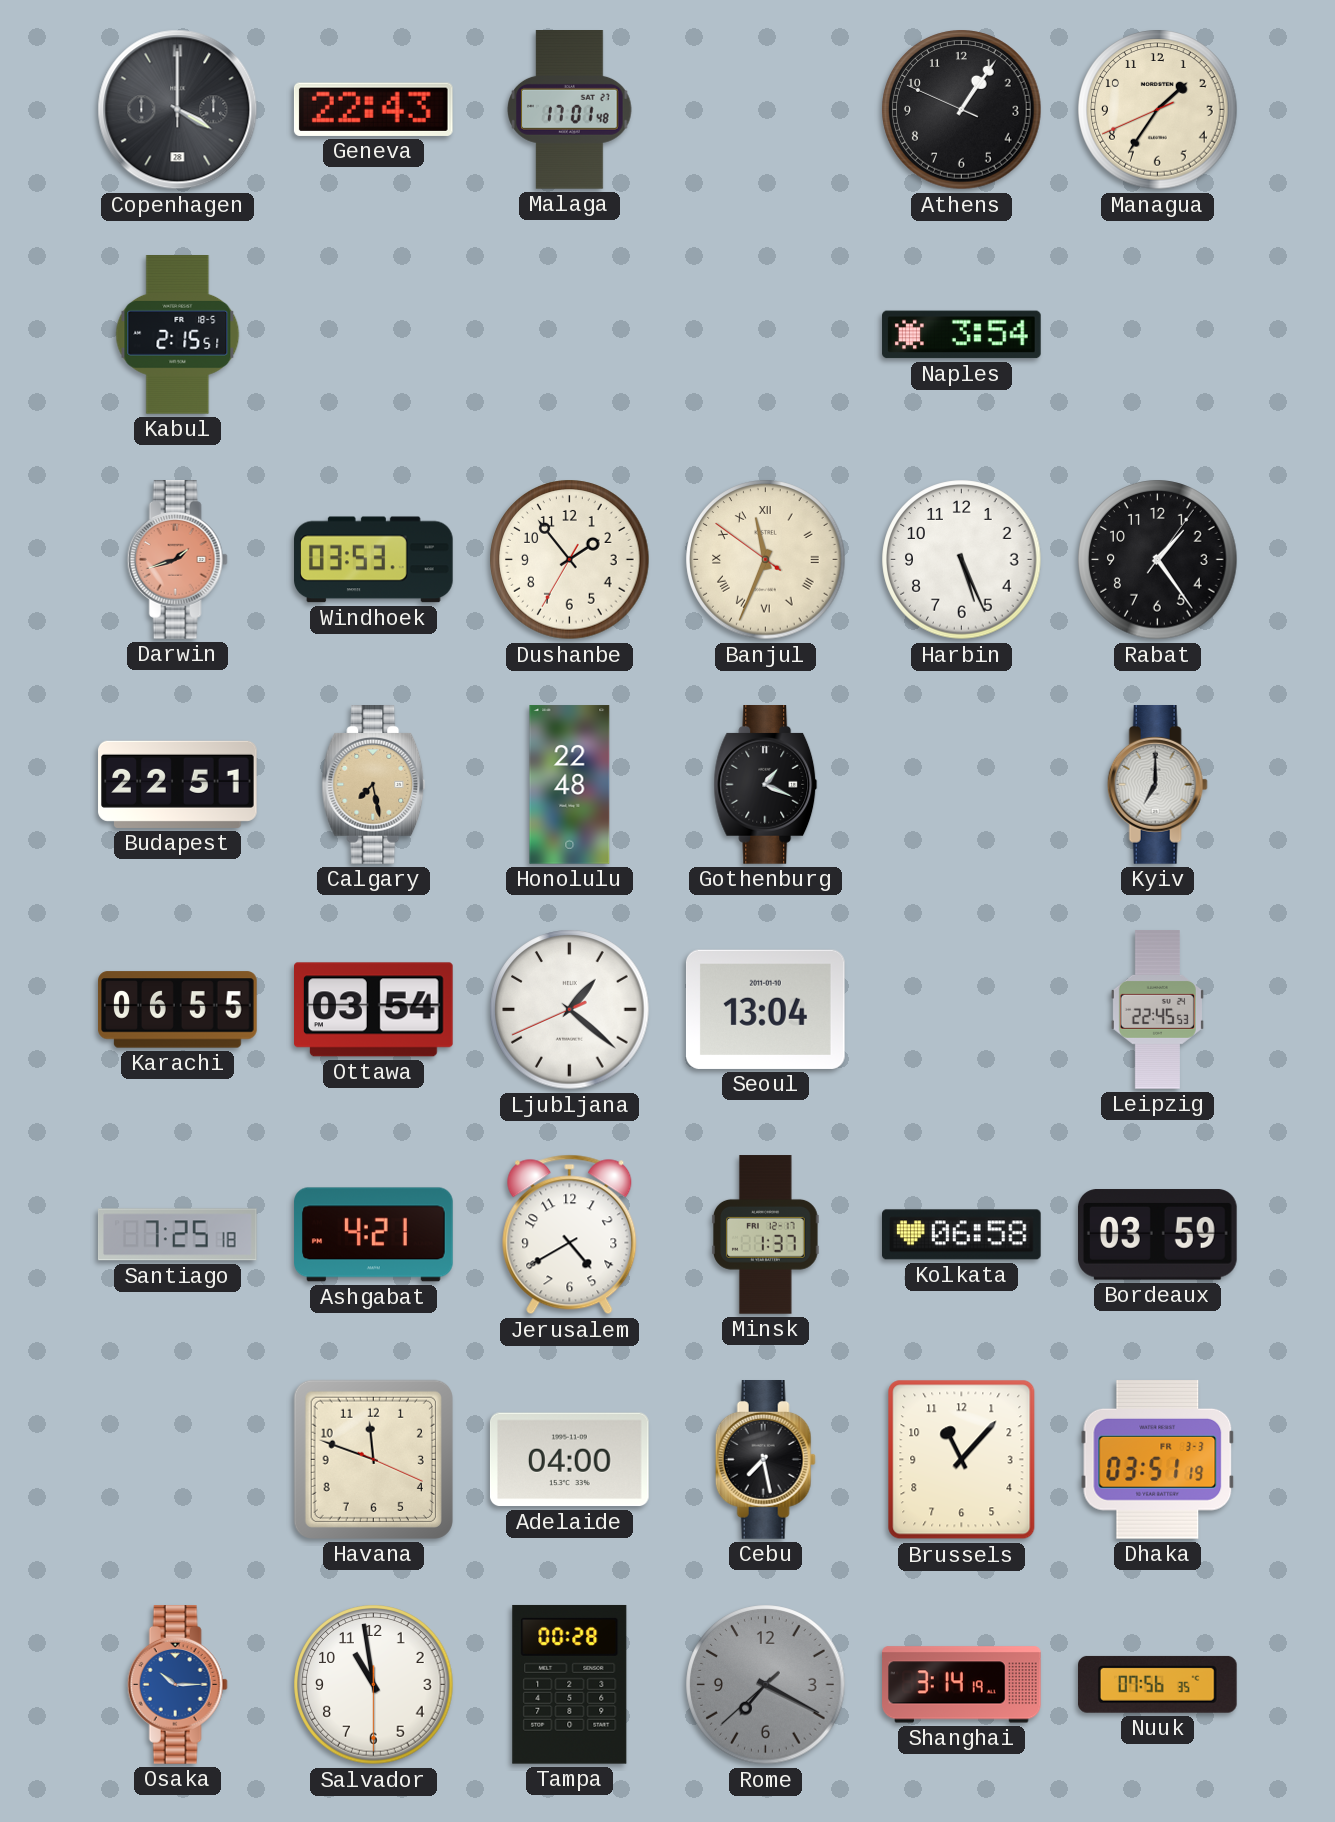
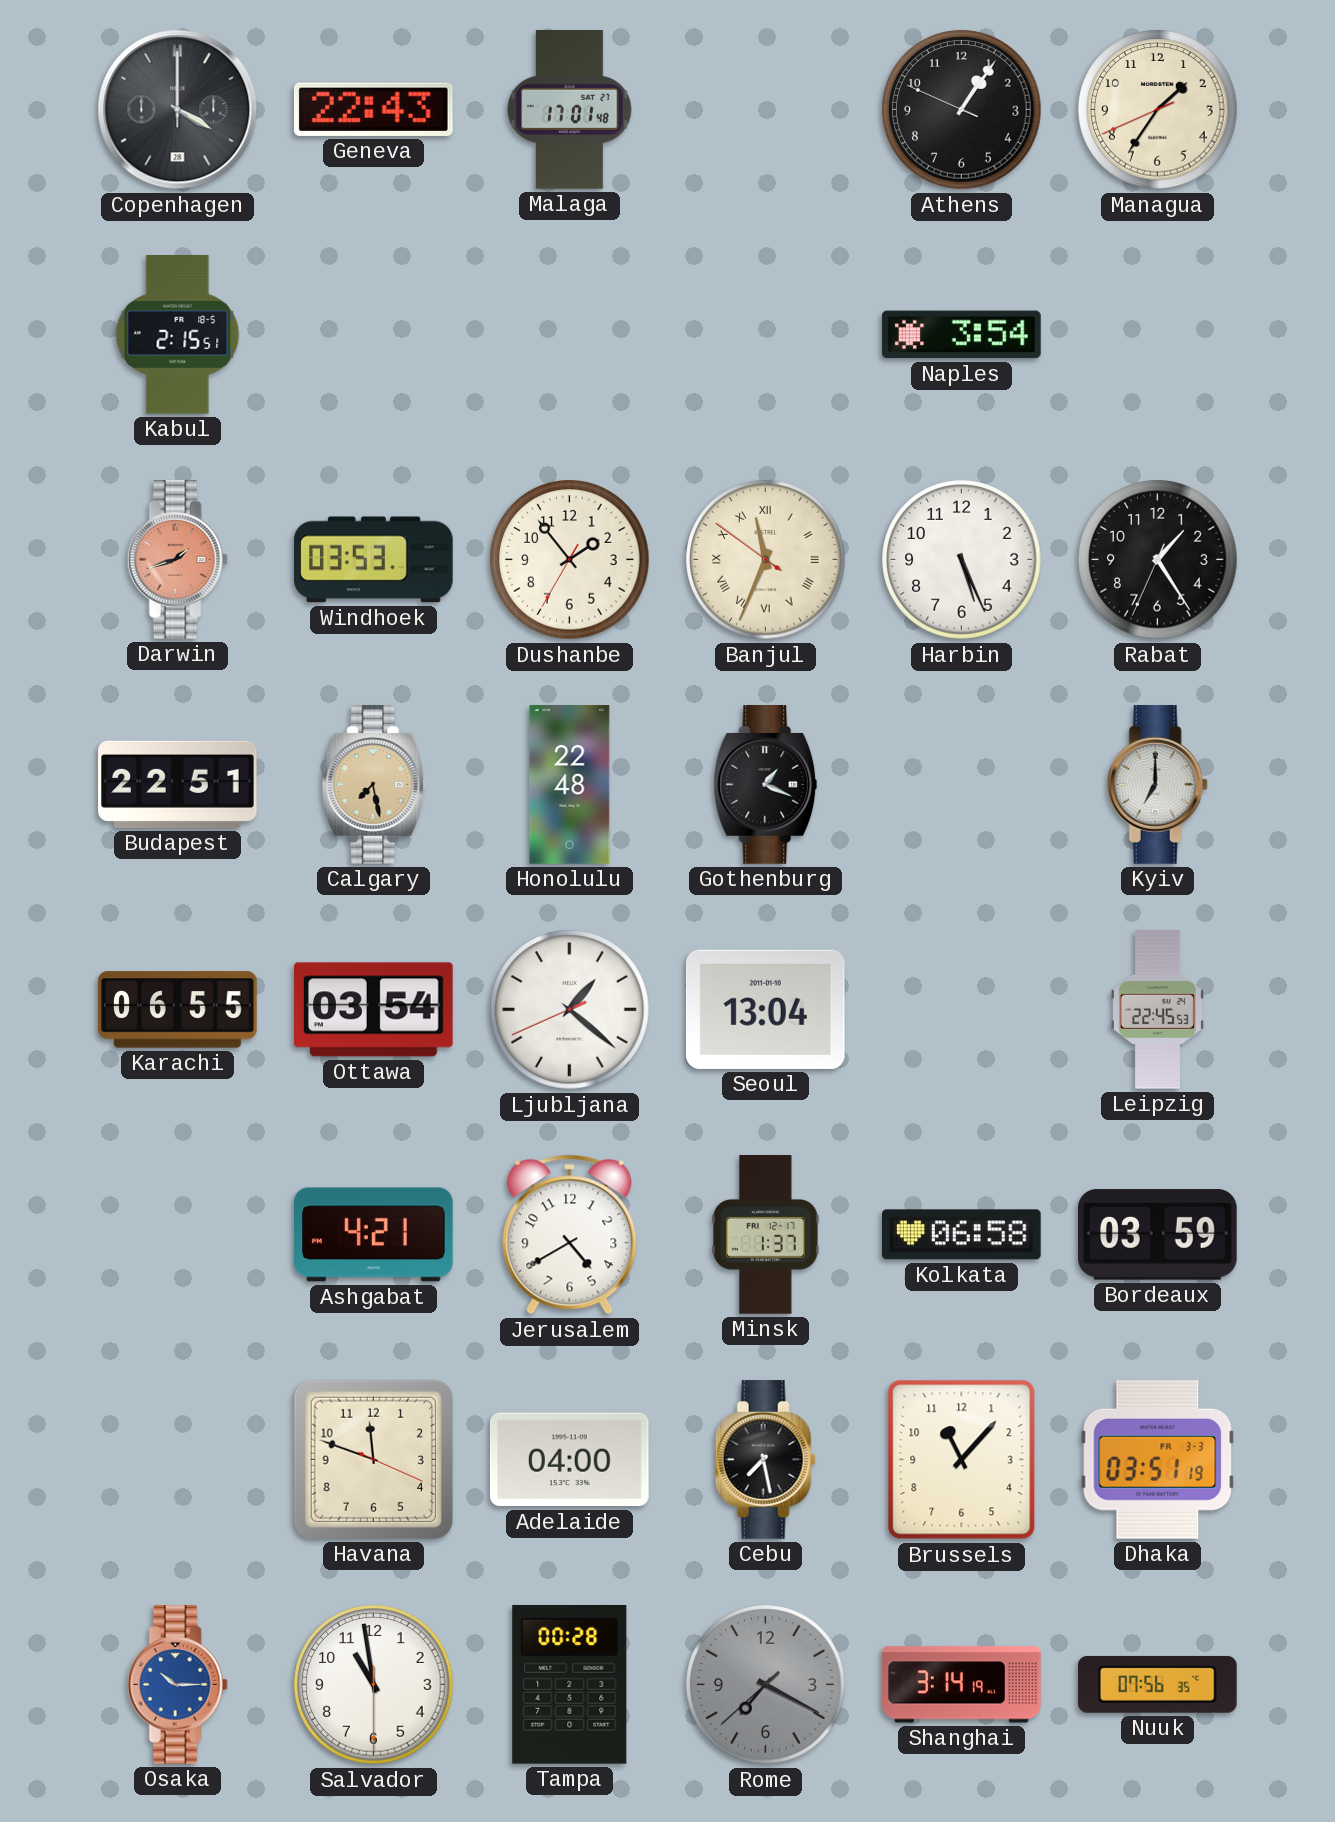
Rabat: 1:24:06 -> 1:24:34
Santiago: 7:25 -> none
